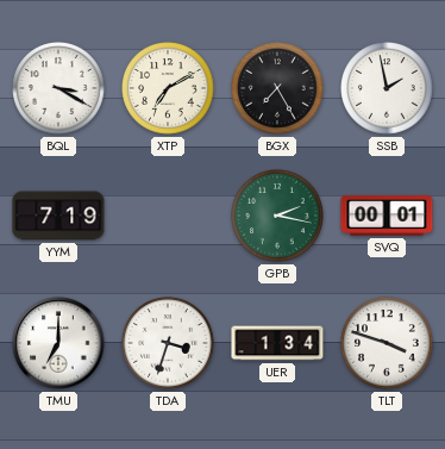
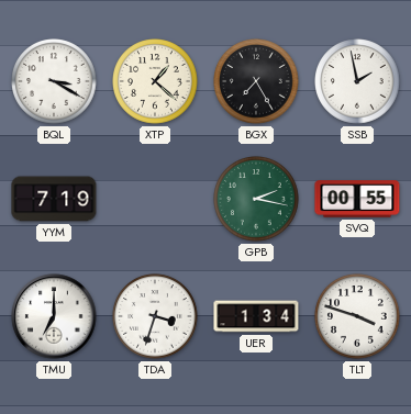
XTP: 7:10 -> 1:22
SVQ: 00:01 -> 00:55
